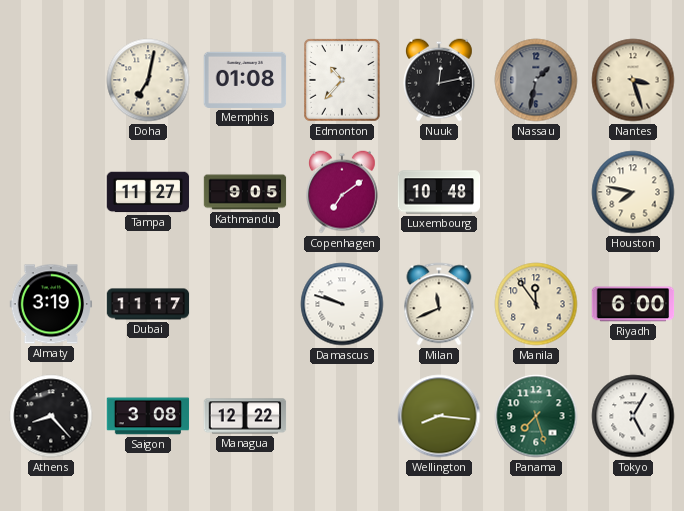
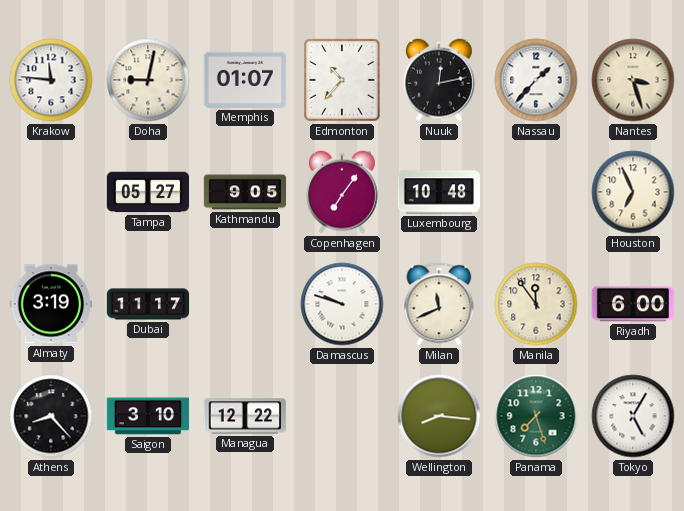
Krakow: none -> 11:46
Doha: 7:02 -> 9:02
Memphis: 01:08 -> 01:07
Nassau: 1:32 -> 1:37
Nassau dial: grey -> white
Tampa: 11:27 -> 05:27
Copenhagen: 7:09 -> 7:06
Houston: 7:47 -> 6:56
Saigon: 3:08 -> 3:10
